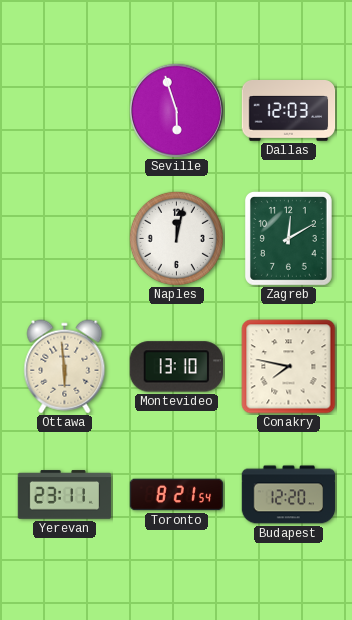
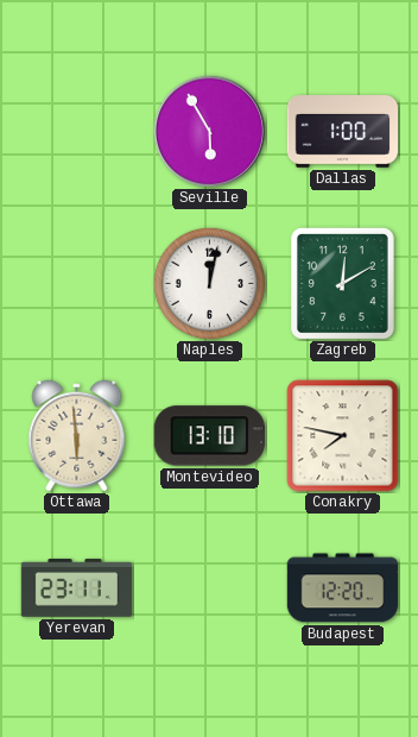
Seville: 5:57 -> 5:55
Dallas: 12:03 -> 1:00
Toronto: 8:21 -> none
